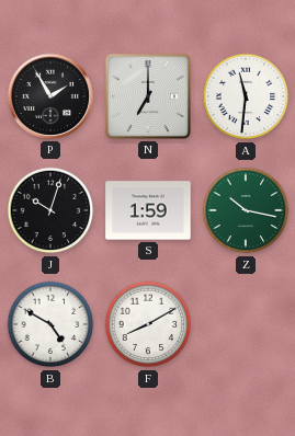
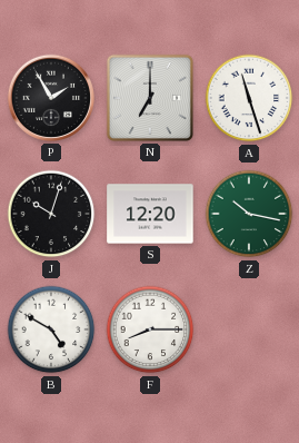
A: 11:31 -> 11:27
S: 1:59 -> 12:20
F: 8:10 -> 8:15
